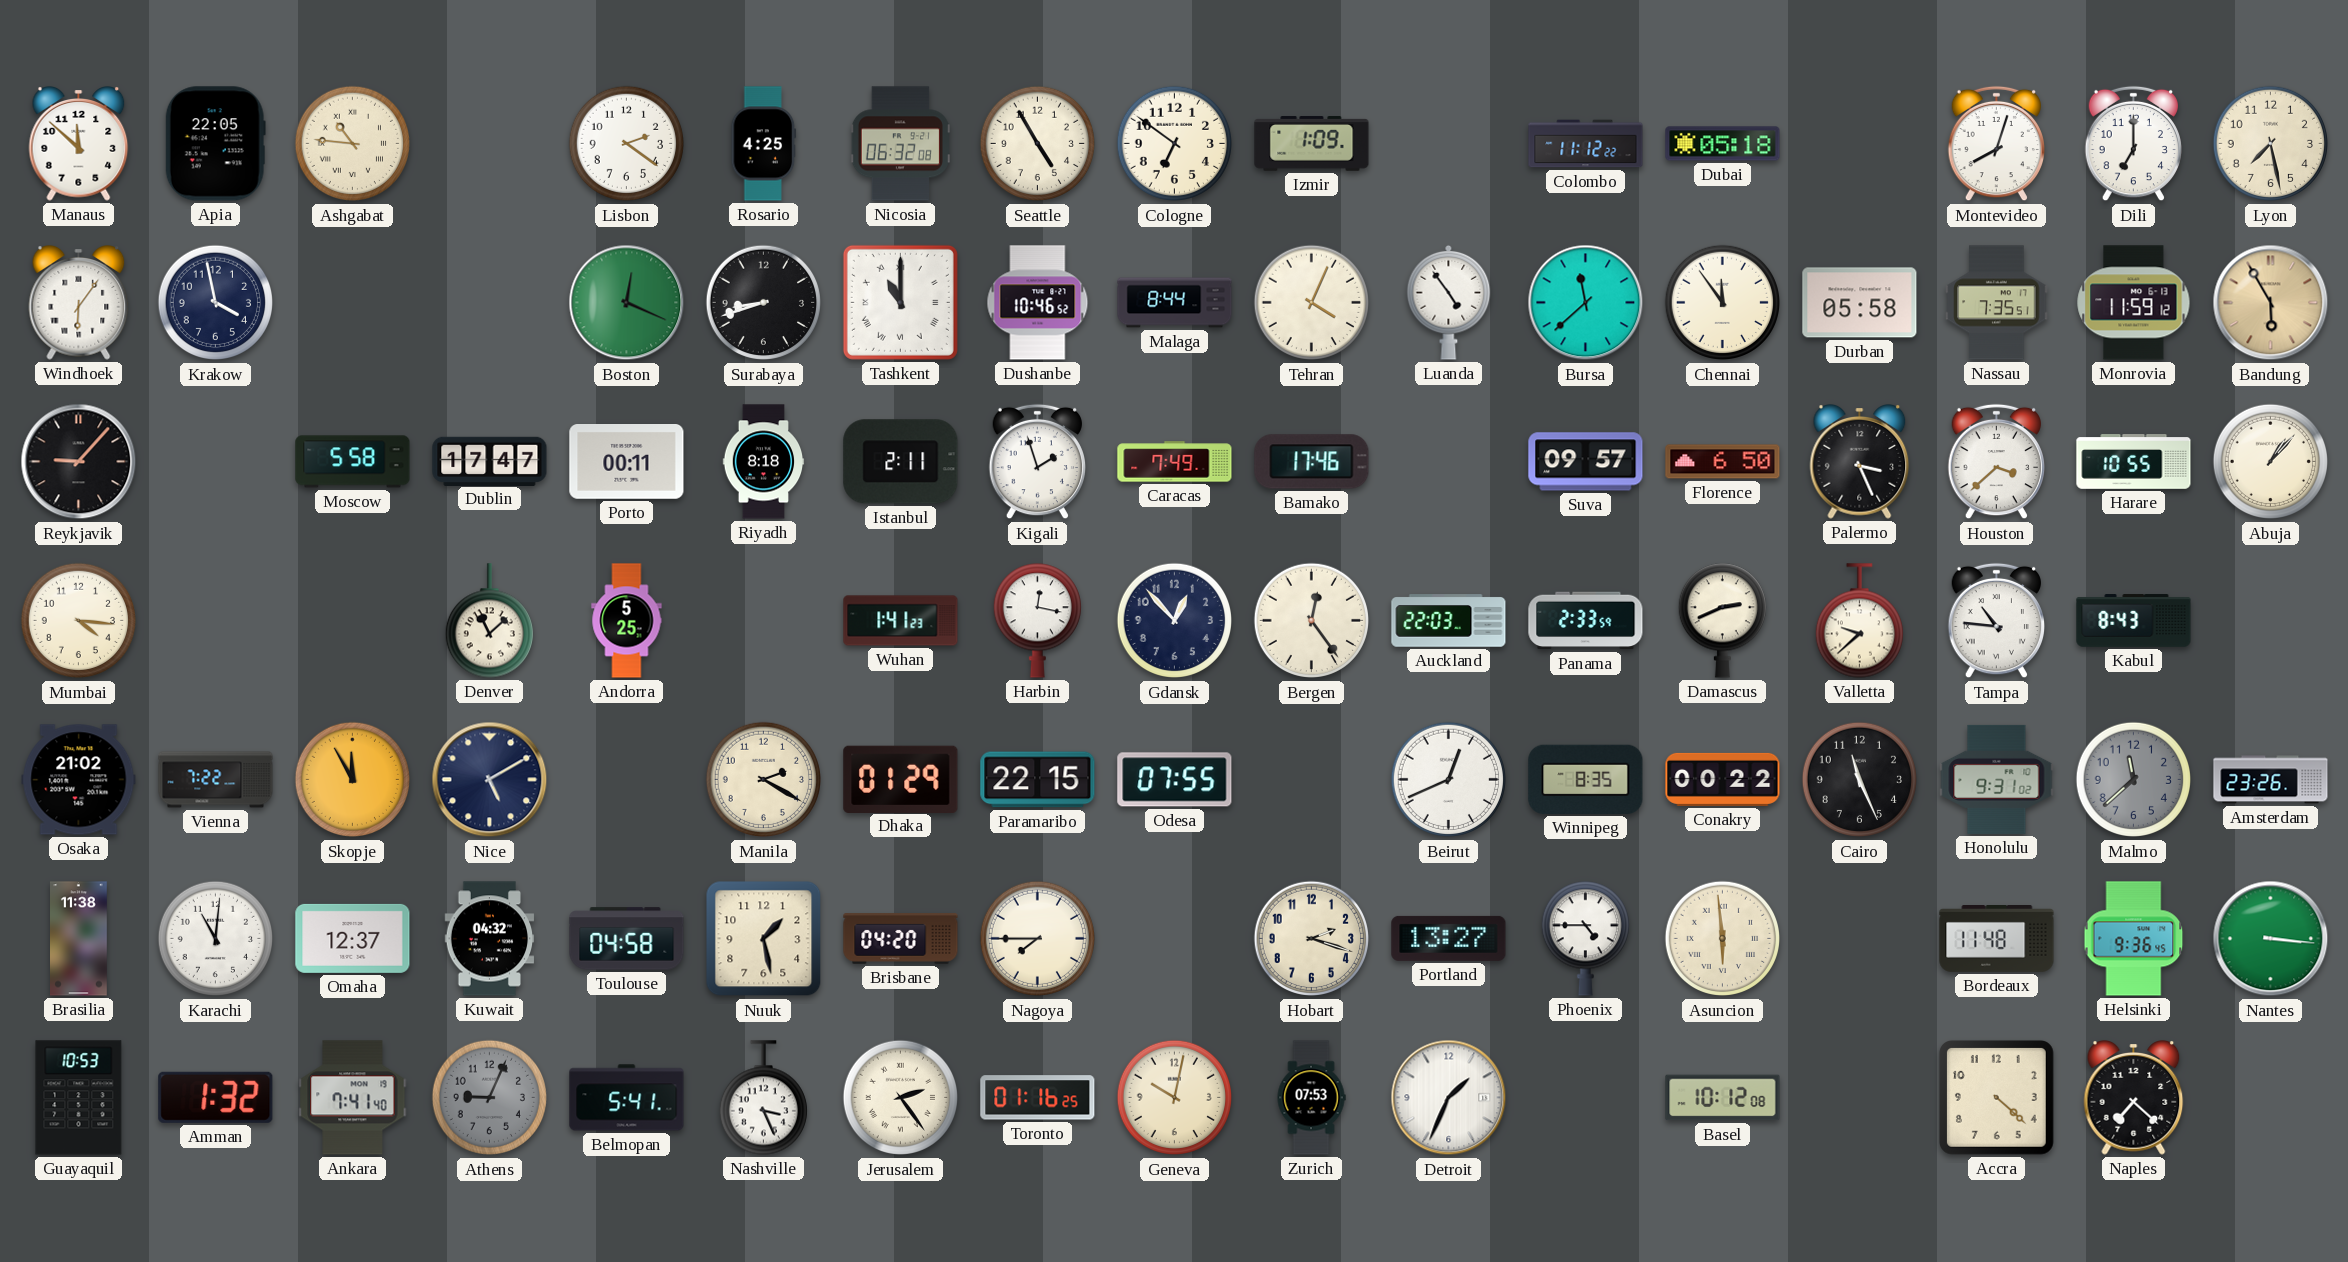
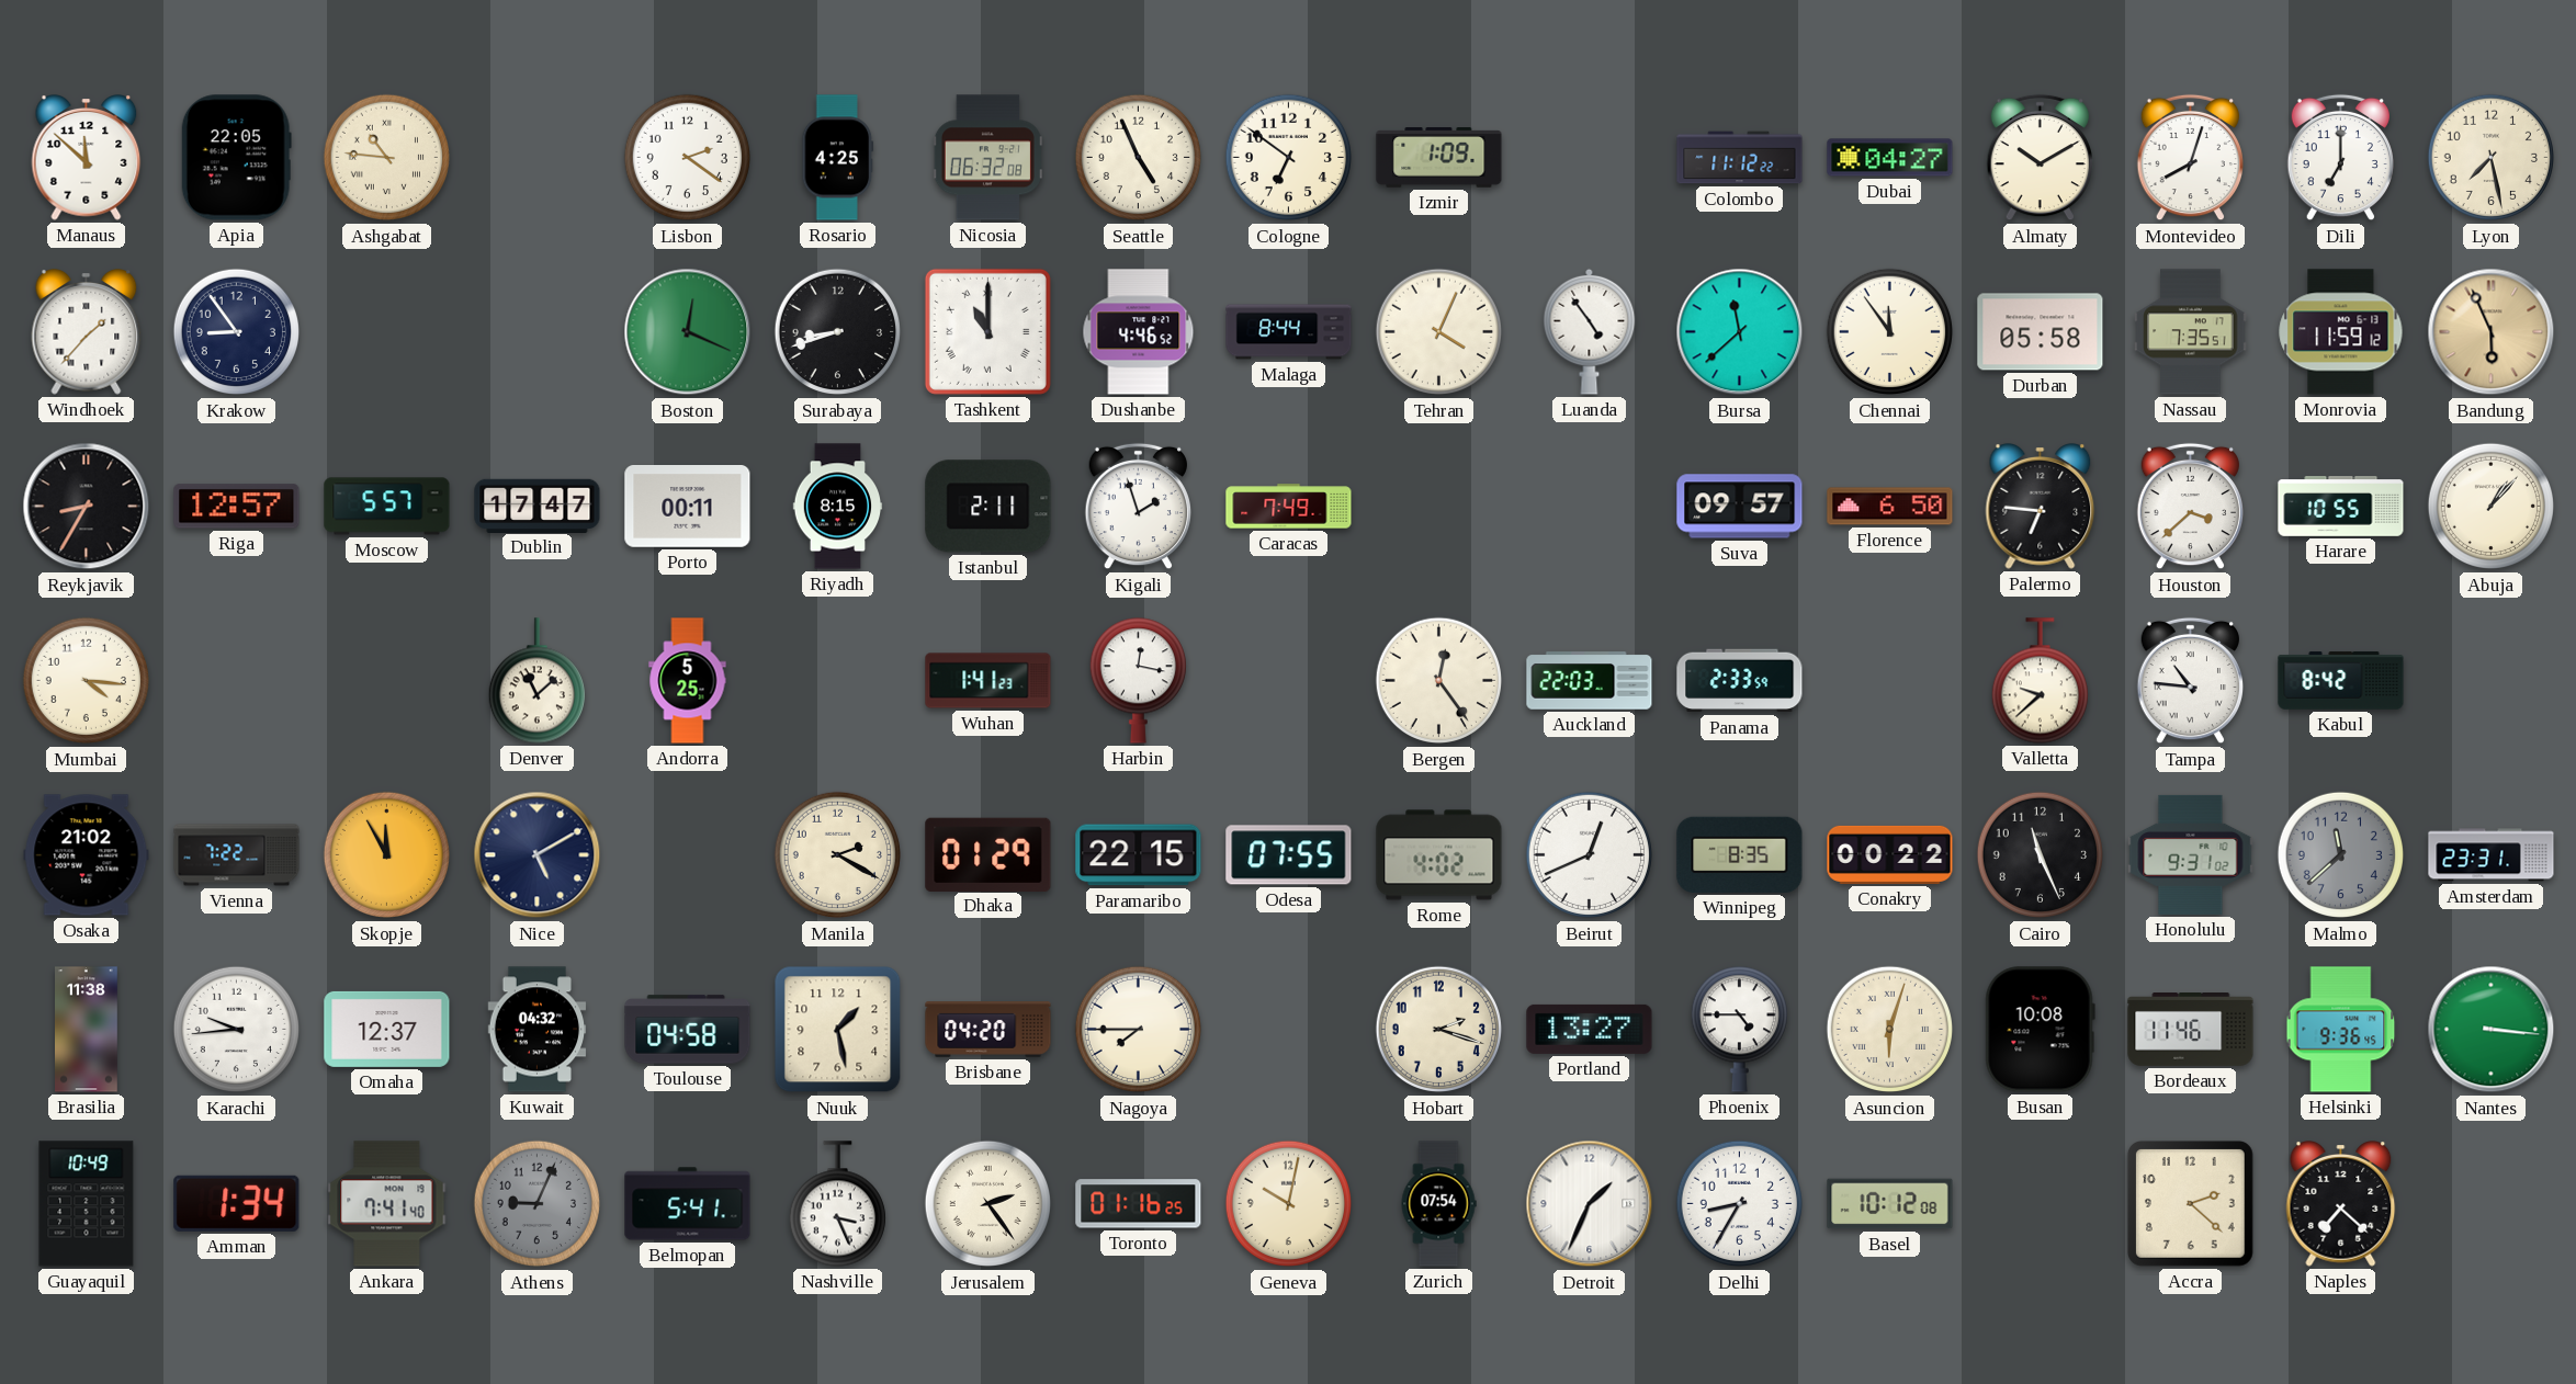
Seattle: 4:55 -> 4:56
Dubai: 05:18 -> 04:27
Almaty: none -> 10:10
Windhoek: 6:06 -> 1:37
Krakow: 3:58 -> 8:54
Dushanbe: 10:46 -> 4:46
Bandung: 5:55 -> 5:56
Reykjavik: 9:07 -> 8:35
Riga: none -> 12:57
Moscow: 5:58 -> 5:57
Riyadh: 8:18 -> 8:15
Bamako: 17:46 -> none
Palermo: 3:26 -> 6:46
Gdansk: 12:53 -> none
Damascus: 2:41 -> none
Kabul: 8:43 -> 8:42
Rome: none -> 4:02
Amsterdam: 23:26 -> 23:31
Karachi: 11:01 -> 9:44
Asuncion: 5:59 -> 6:03
Busan: none -> 10:08
Bordeaux: 11:48 -> 11:46
Guayaquil: 10:53 -> 10:49
Amman: 1:32 -> 1:34
Zurich: 07:53 -> 07:54
Delhi: none -> 8:35
Accra: 4:22 -> 2:22
